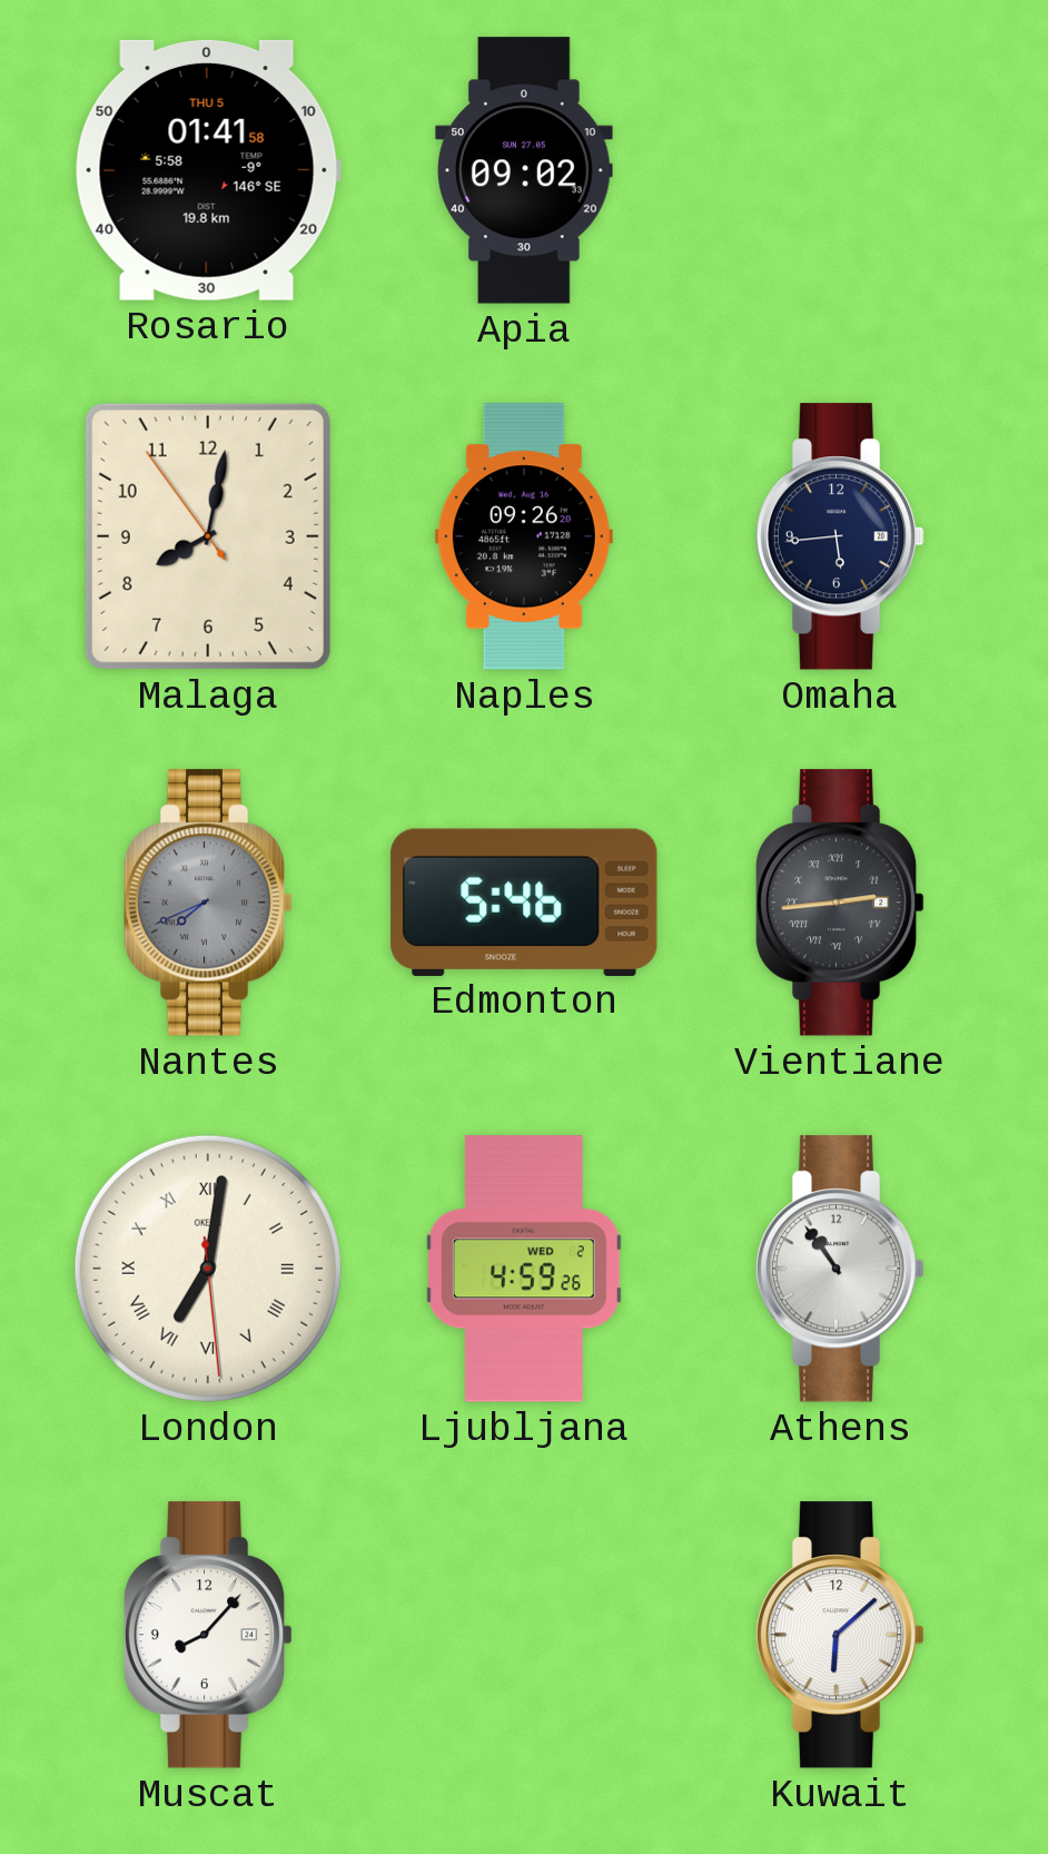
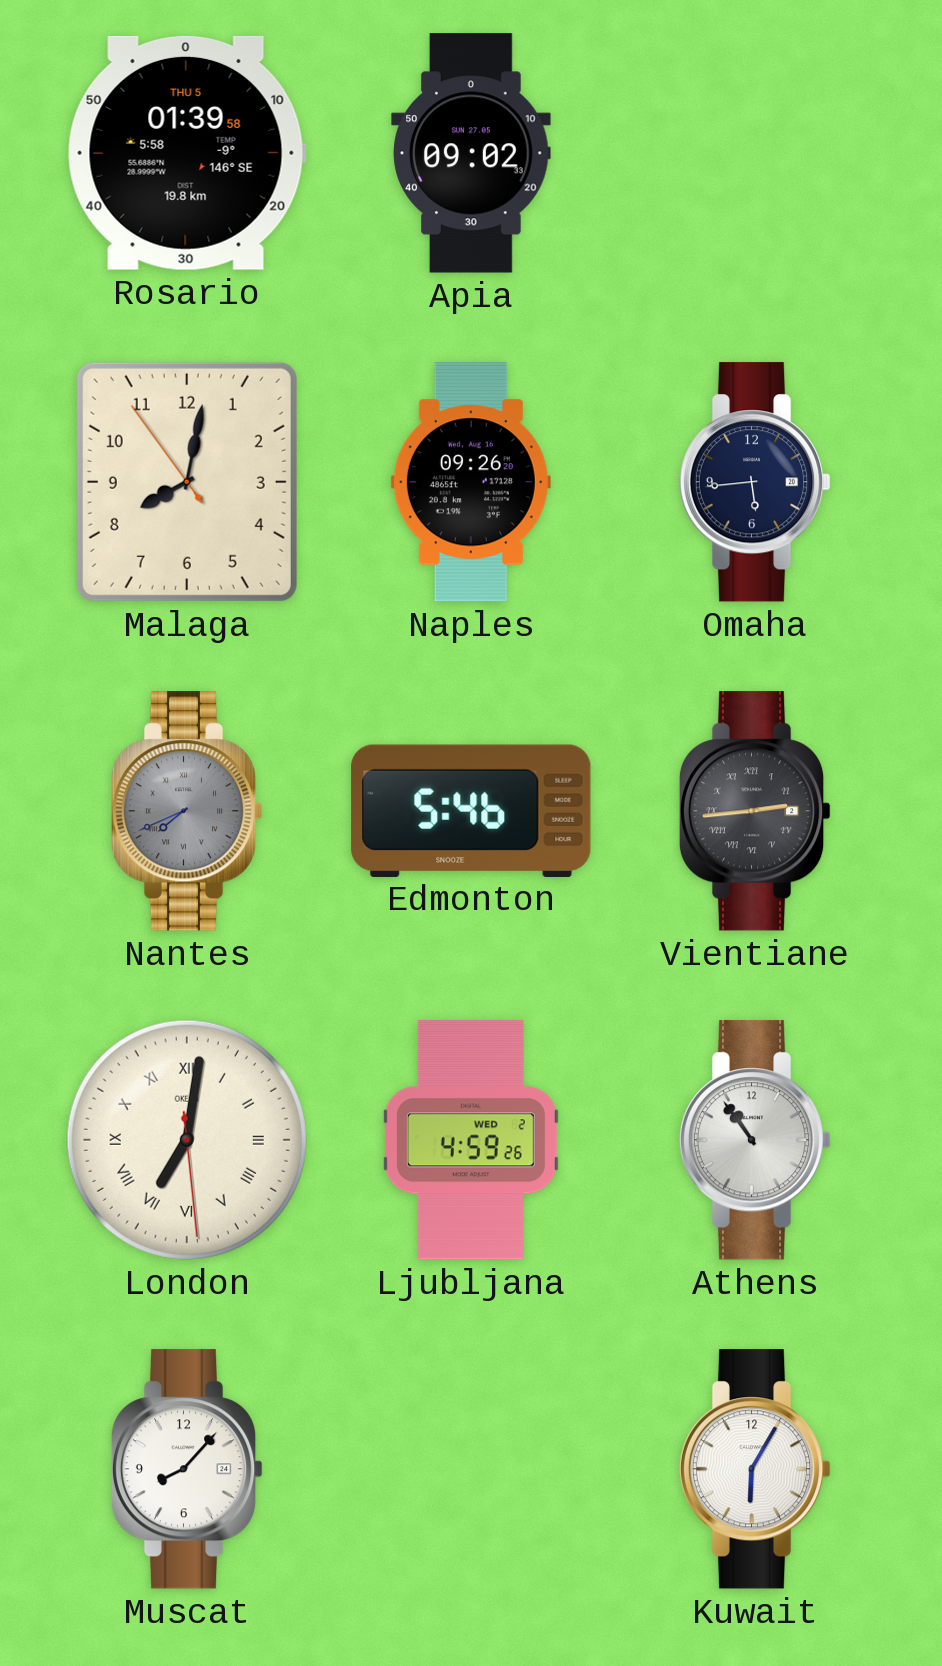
Rosario: 01:41 -> 01:39
Kuwait: 6:08 -> 6:05
